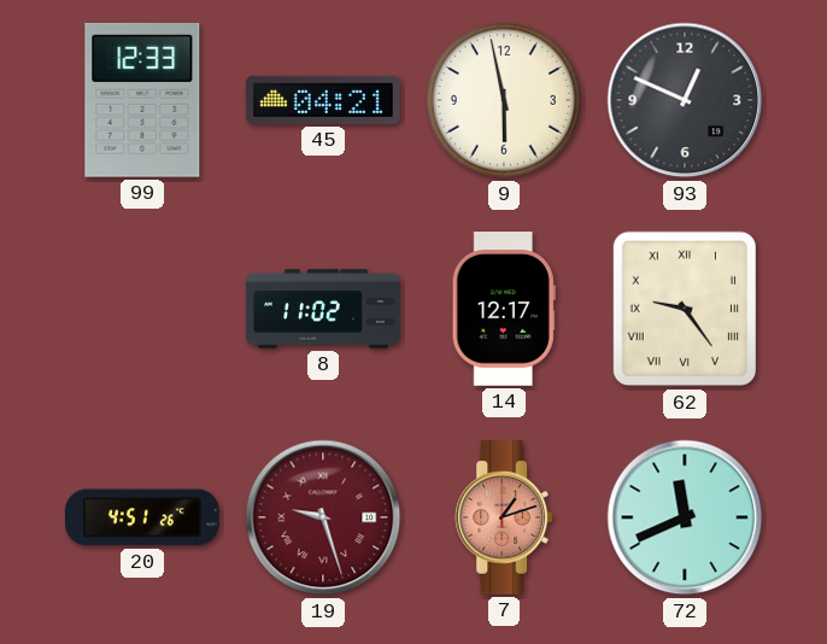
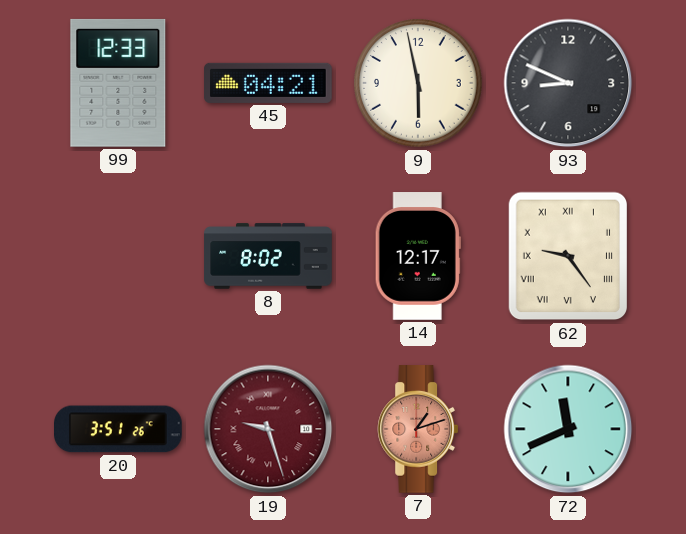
93: 12:49 -> 8:49
8: 11:02 -> 8:02
20: 4:51 -> 3:51
